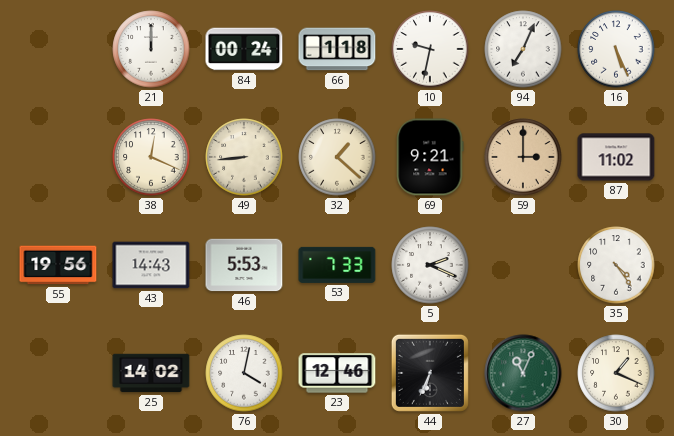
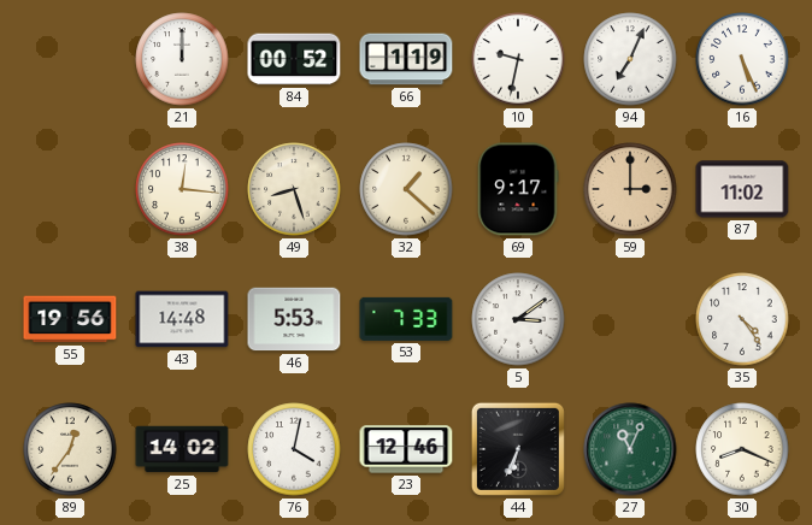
84: 00:24 -> 00:52
66: 1:18 -> 1:19
38: 12:19 -> 12:16
49: 8:44 -> 8:27
69: 9:21 -> 9:17
43: 14:43 -> 14:48
5: 2:19 -> 3:09
89: none -> 12:36
30: 1:19 -> 8:19
